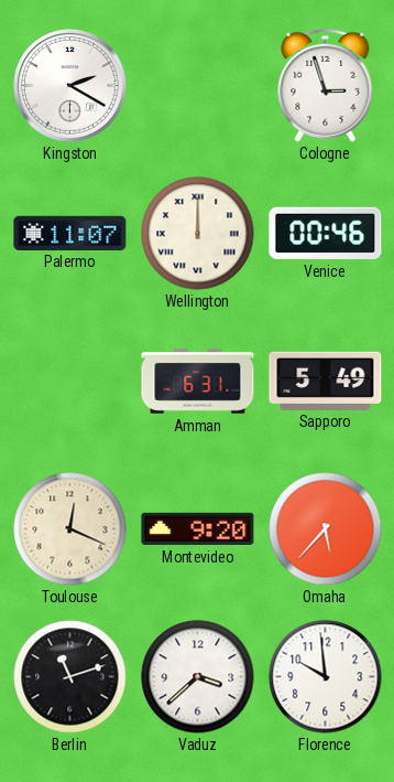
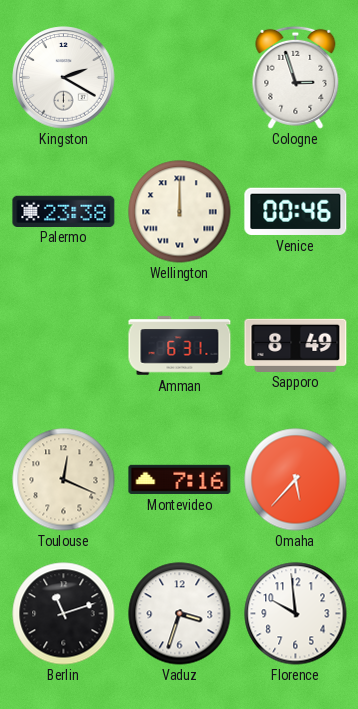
Palermo: 11:07 -> 23:38
Sapporo: 5:49 -> 8:49
Montevideo: 9:20 -> 7:16
Vaduz: 3:38 -> 3:33
